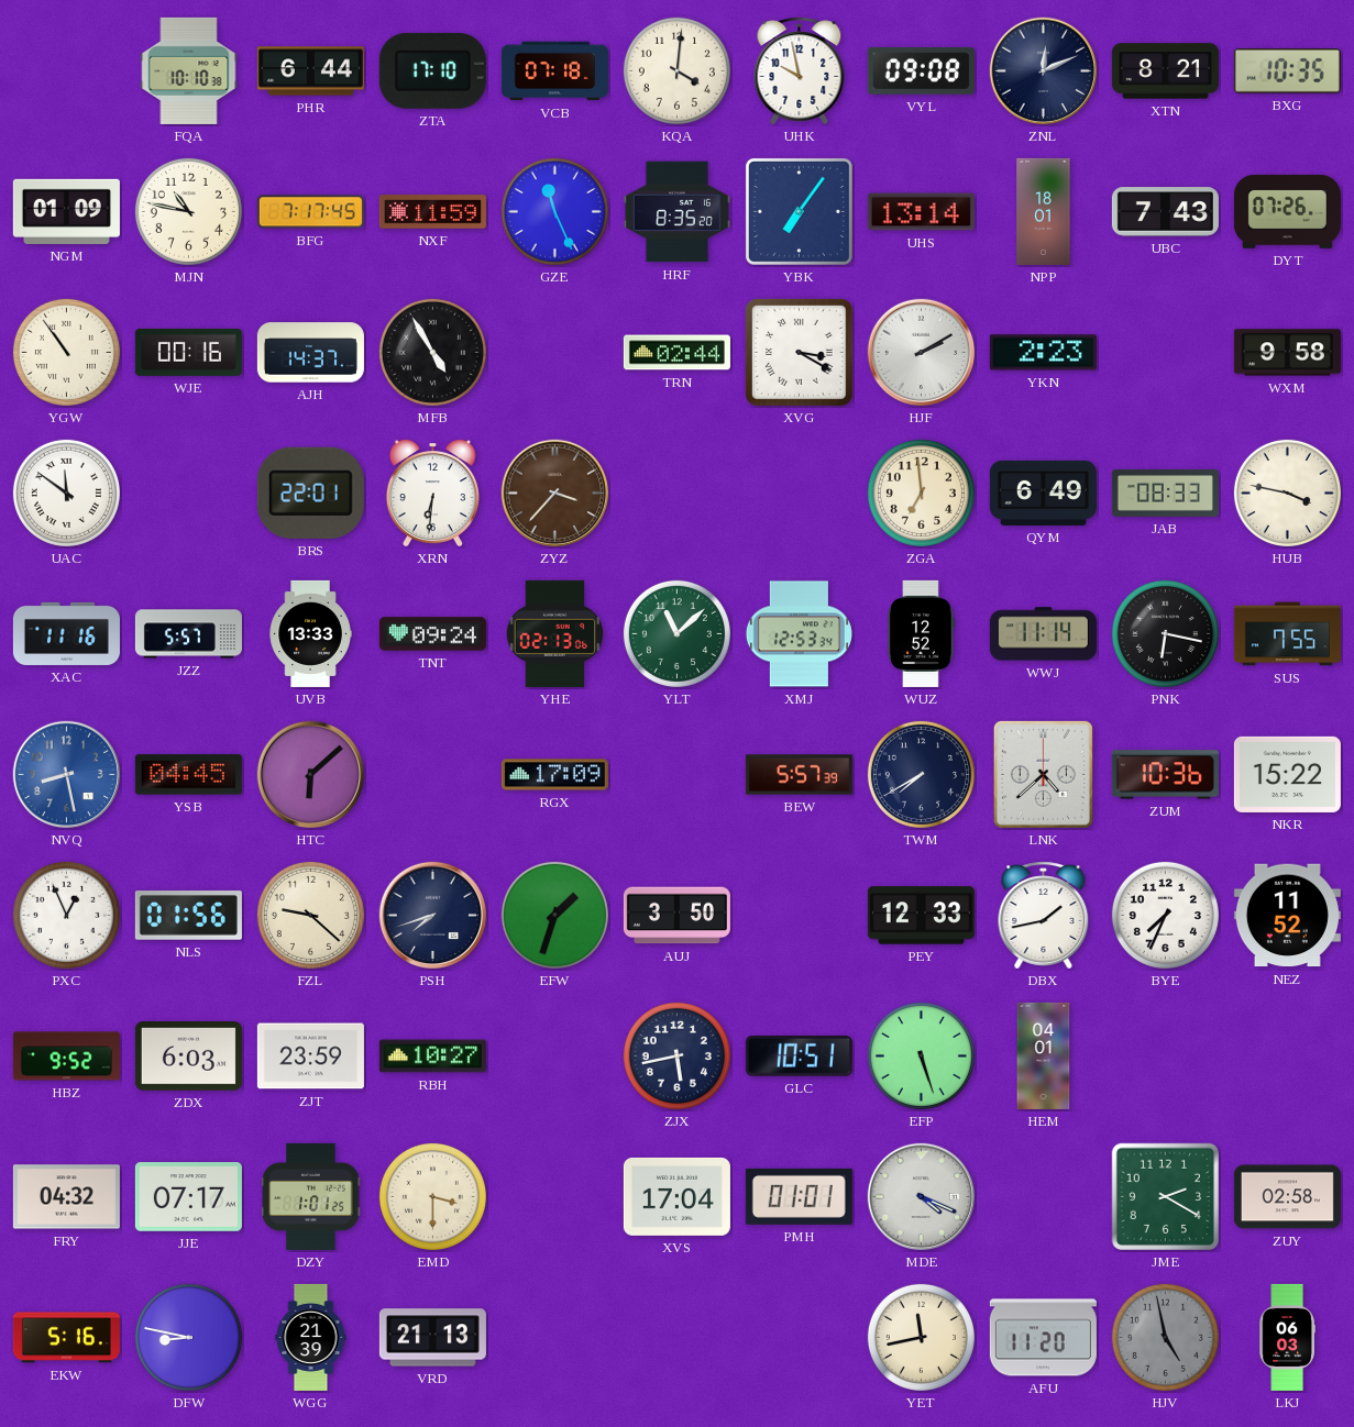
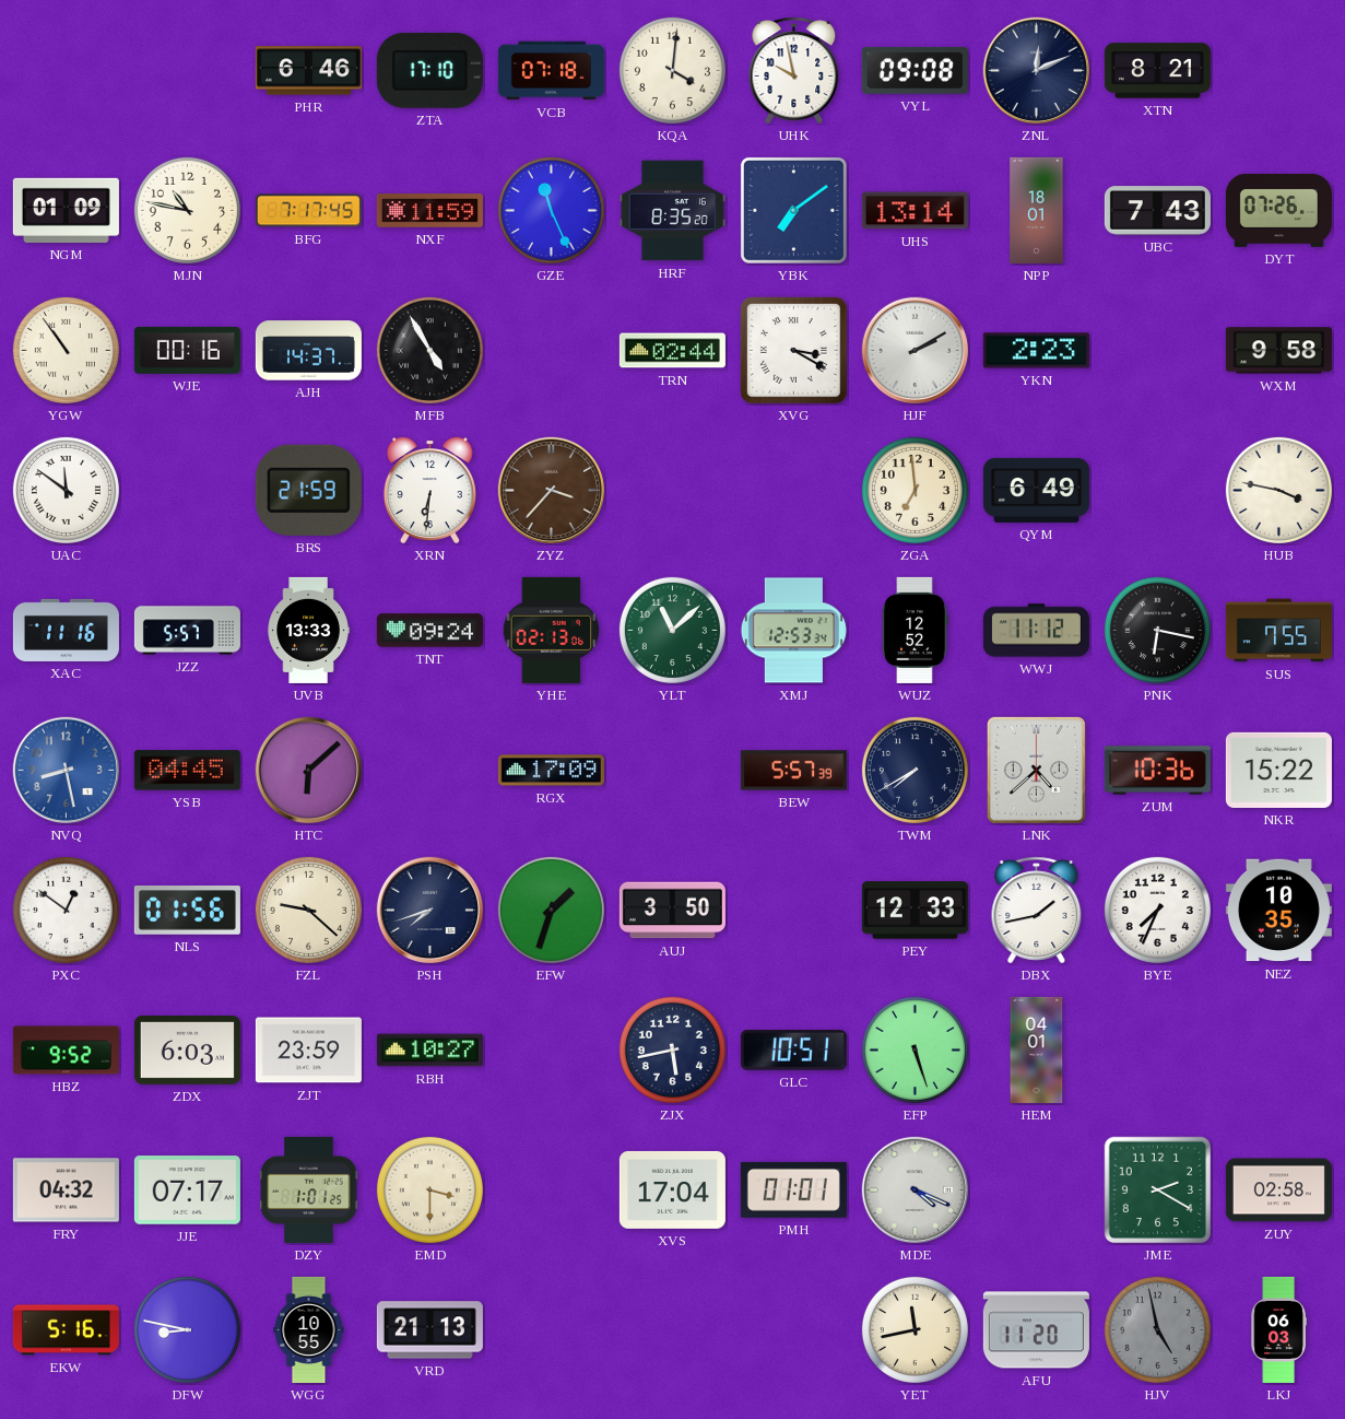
FQA: 10:10 -> none
PHR: 6:44 -> 6:46
BXG: 10:35 -> none
YBK: 7:06 -> 7:09
BRS: 22:01 -> 21:59
JAB: 08:33 -> none
WWJ: 11:14 -> 11:12
PXC: 12:56 -> 12:51
NEZ: 11:52 -> 10:35
WGG: 21:39 -> 10:55
